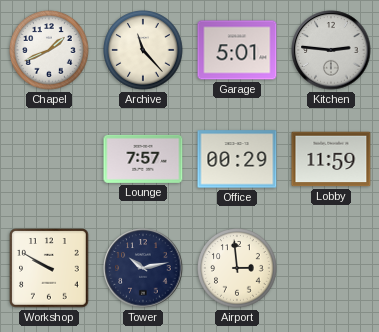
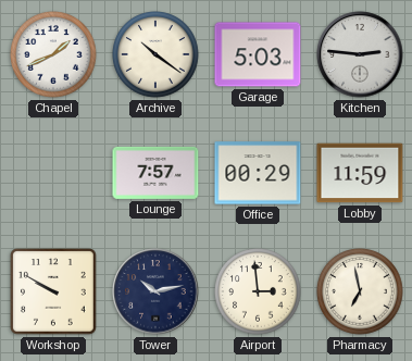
Archive: 11:23 -> 10:21
Garage: 5:01 -> 5:03
Pharmacy: none -> 6:58
